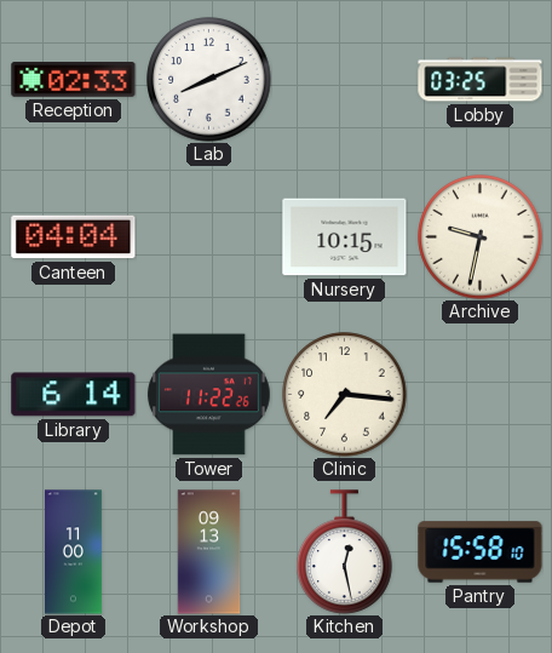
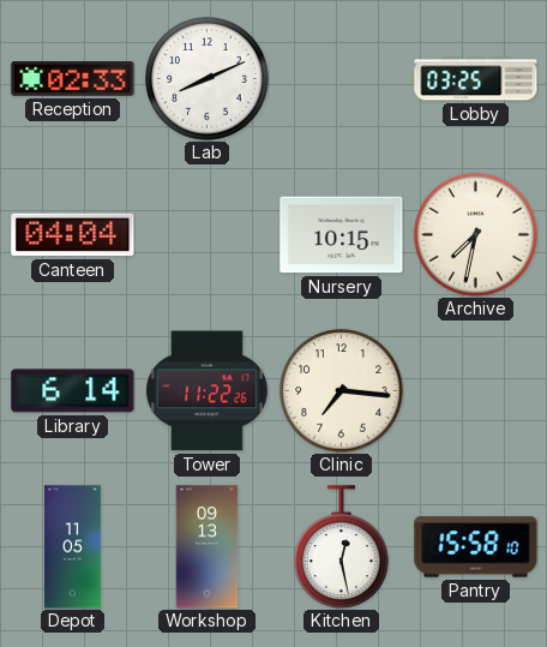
Archive: 9:32 -> 7:32
Depot: 11:00 -> 11:05
